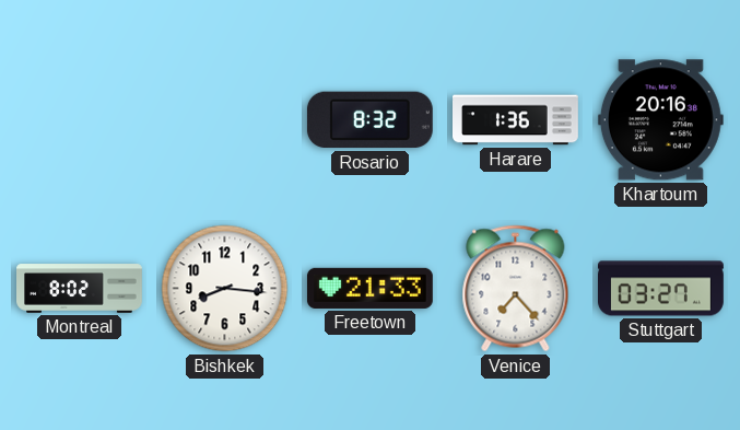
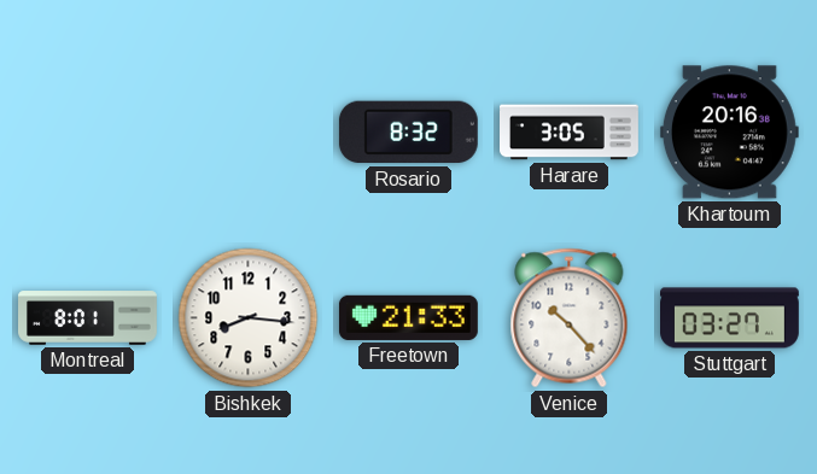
Harare: 1:36 -> 3:05
Montreal: 8:02 -> 8:01
Venice: 7:23 -> 10:23
